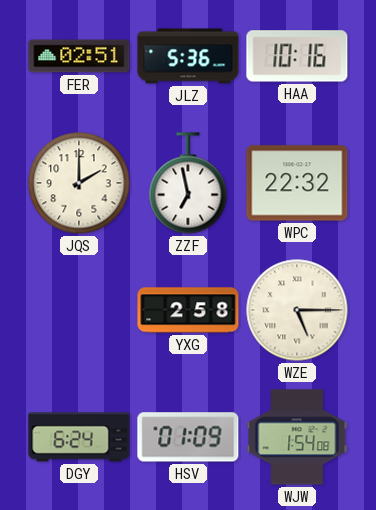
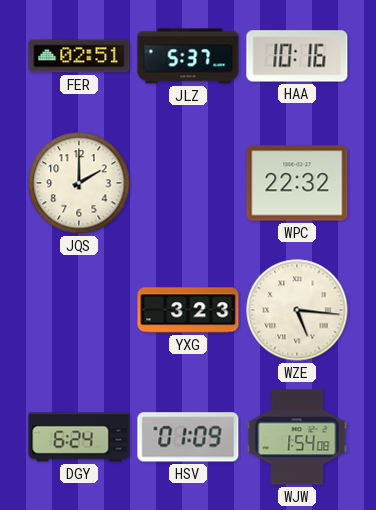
JLZ: 5:36 -> 5:37
ZZF: 6:58 -> none
YXG: 2:58 -> 3:23
WZE: 5:15 -> 5:16
